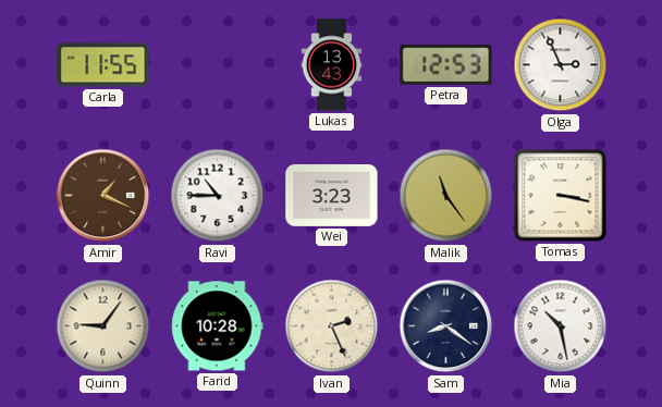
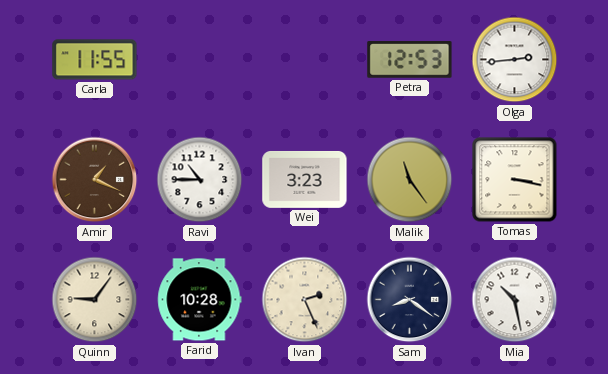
Lukas: 13:43 -> none
Olga: 2:56 -> 2:44
